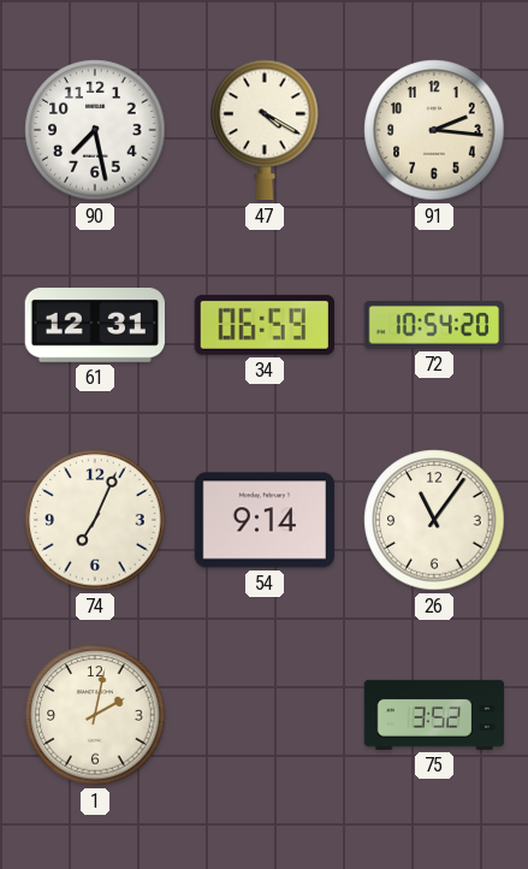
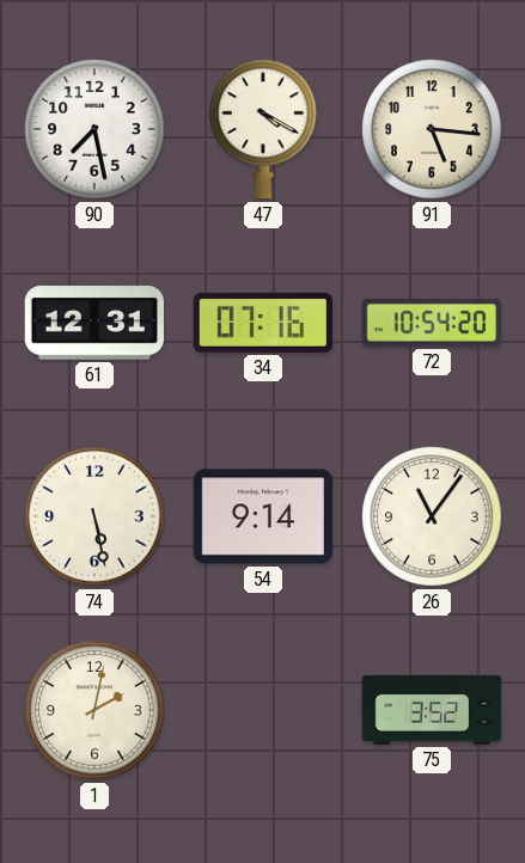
91: 2:16 -> 5:16
34: 06:59 -> 07:16
74: 7:04 -> 5:28
